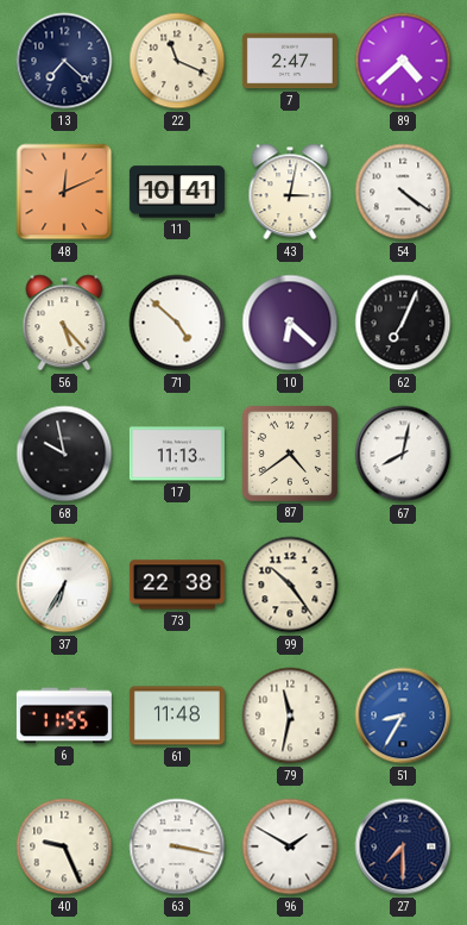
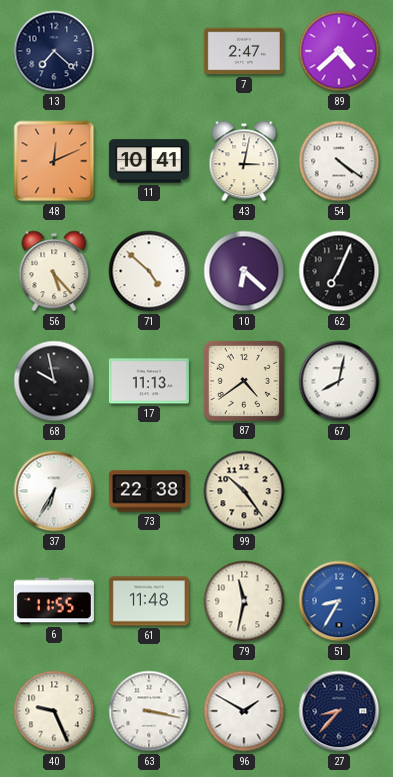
22: 11:19 -> none
27: 7:30 -> 8:37
